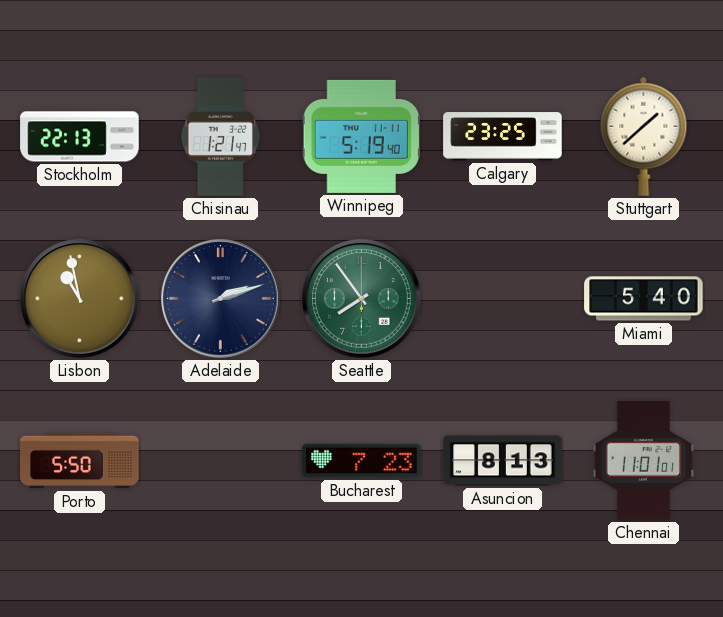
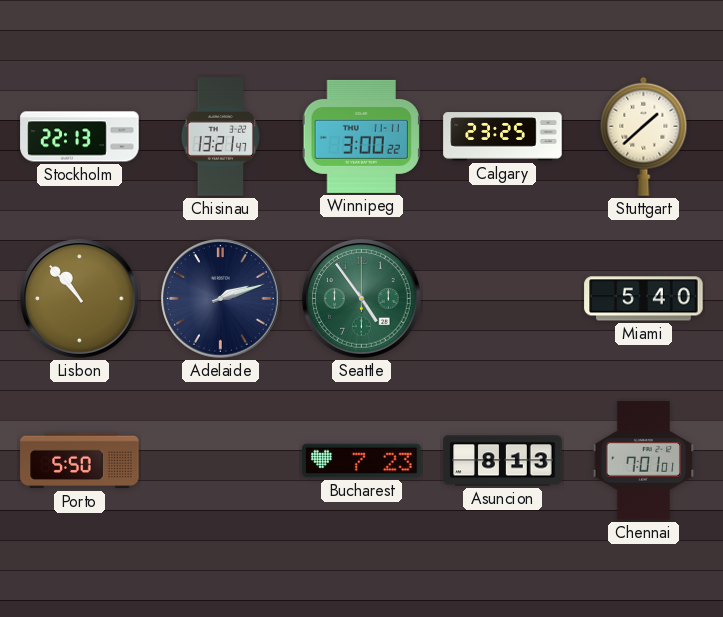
Chisinau: 1:21 -> 13:21
Winnipeg: 5:19 -> 3:00
Lisbon: 10:58 -> 10:53
Seattle: 7:54 -> 4:54
Chennai: 11:01 -> 7:01
